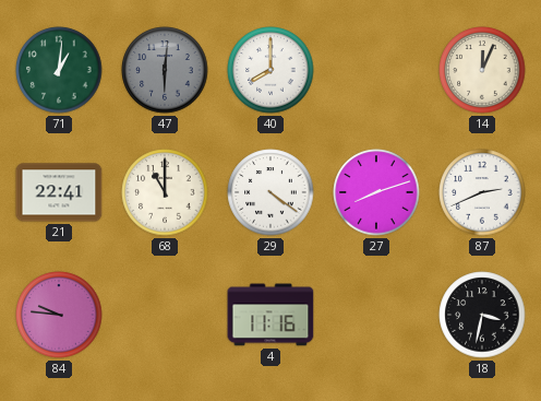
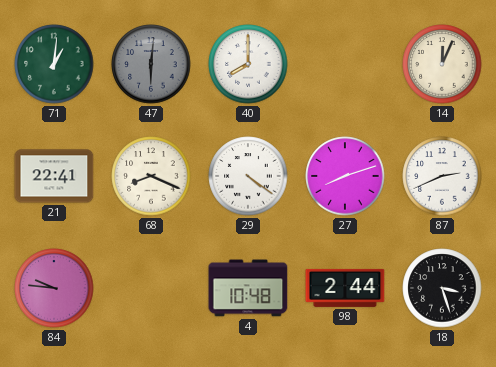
68: 11:00 -> 8:19
4: 11:16 -> 10:48
98: none -> 2:44
18: 3:32 -> 3:27
